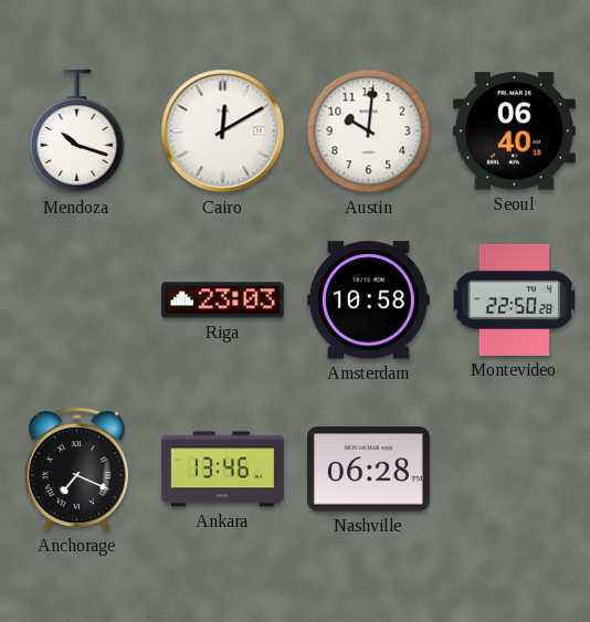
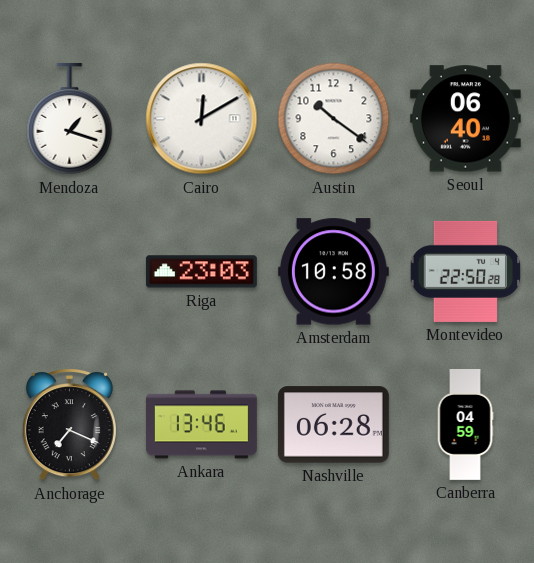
Mendoza: 10:18 -> 1:18
Austin: 10:01 -> 10:21
Canberra: none -> 04:59
